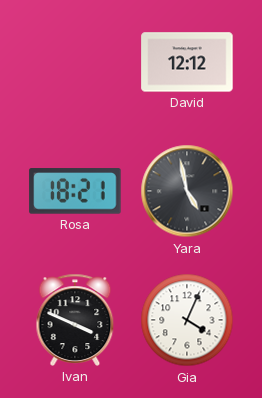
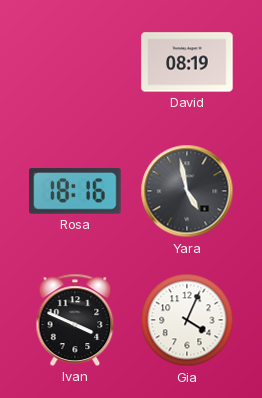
David: 12:12 -> 08:19
Rosa: 18:21 -> 18:16
